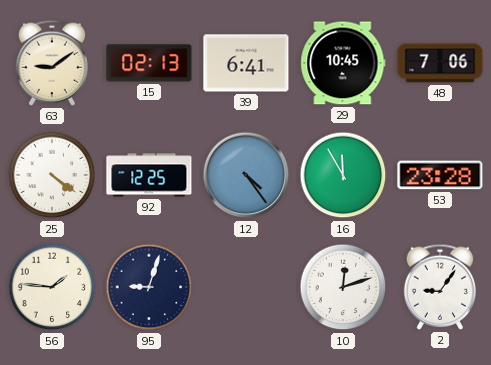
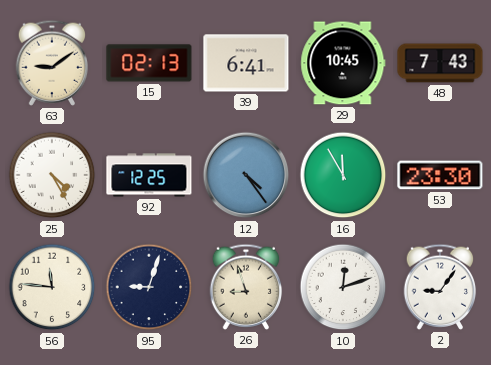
48: 7:06 -> 7:43
25: 4:21 -> 4:25
53: 23:28 -> 23:30
56: 1:46 -> 11:46
26: none -> 8:57
